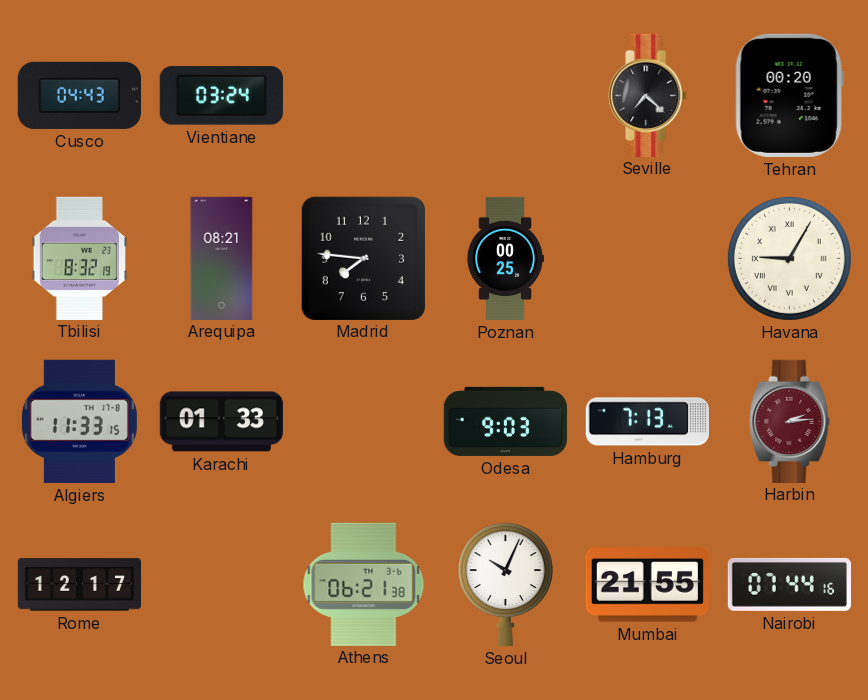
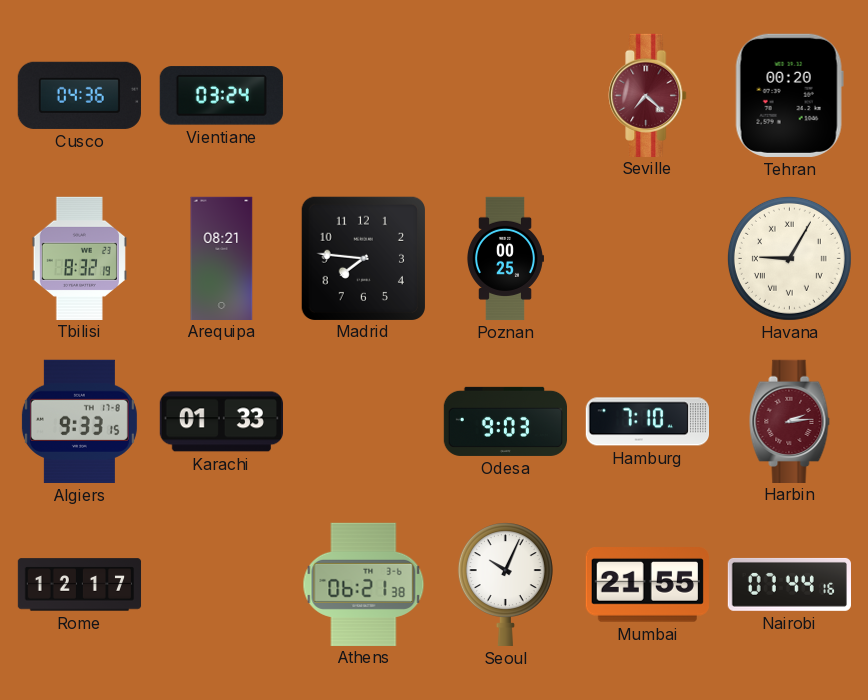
Cusco: 04:43 -> 04:36
Seville dial: black -> burgundy
Algiers: 11:33 -> 9:33
Hamburg: 7:13 -> 7:10
